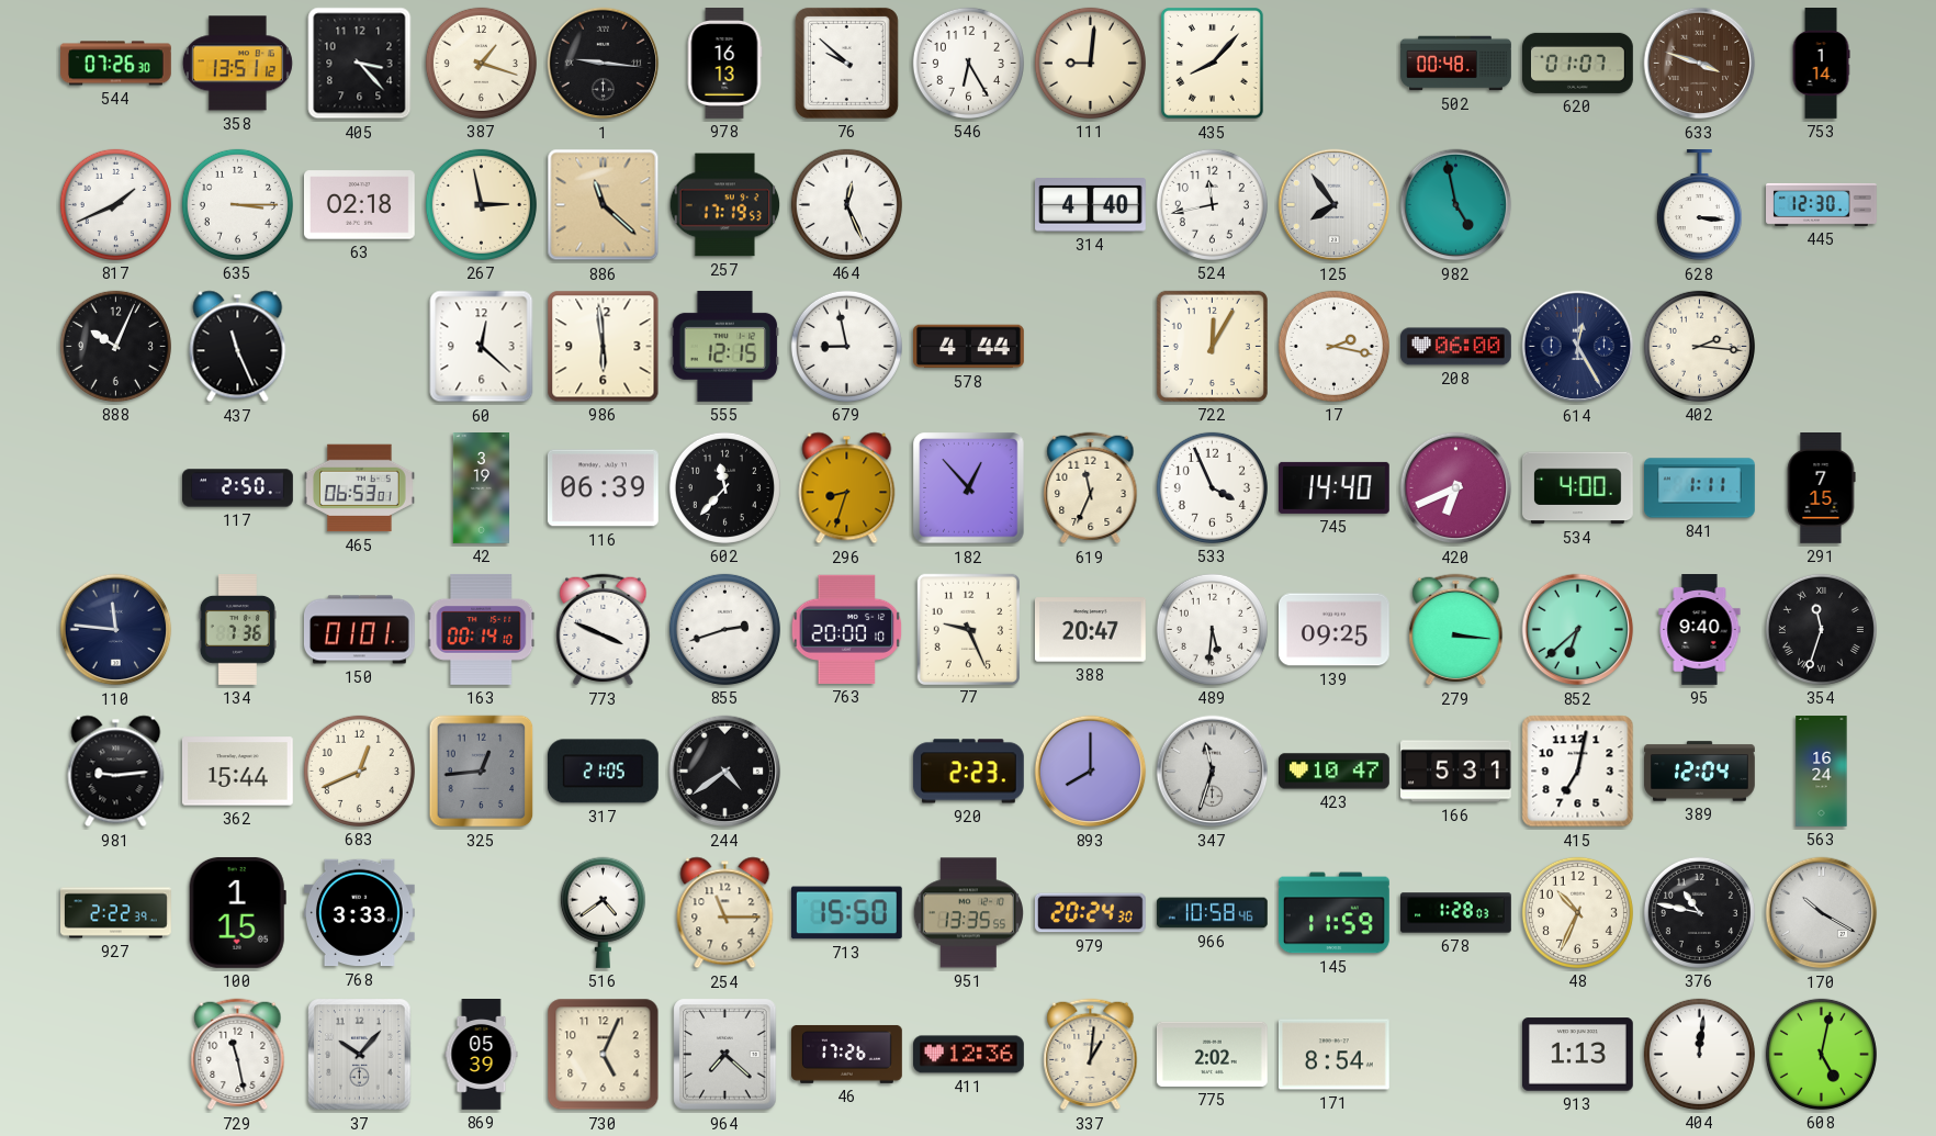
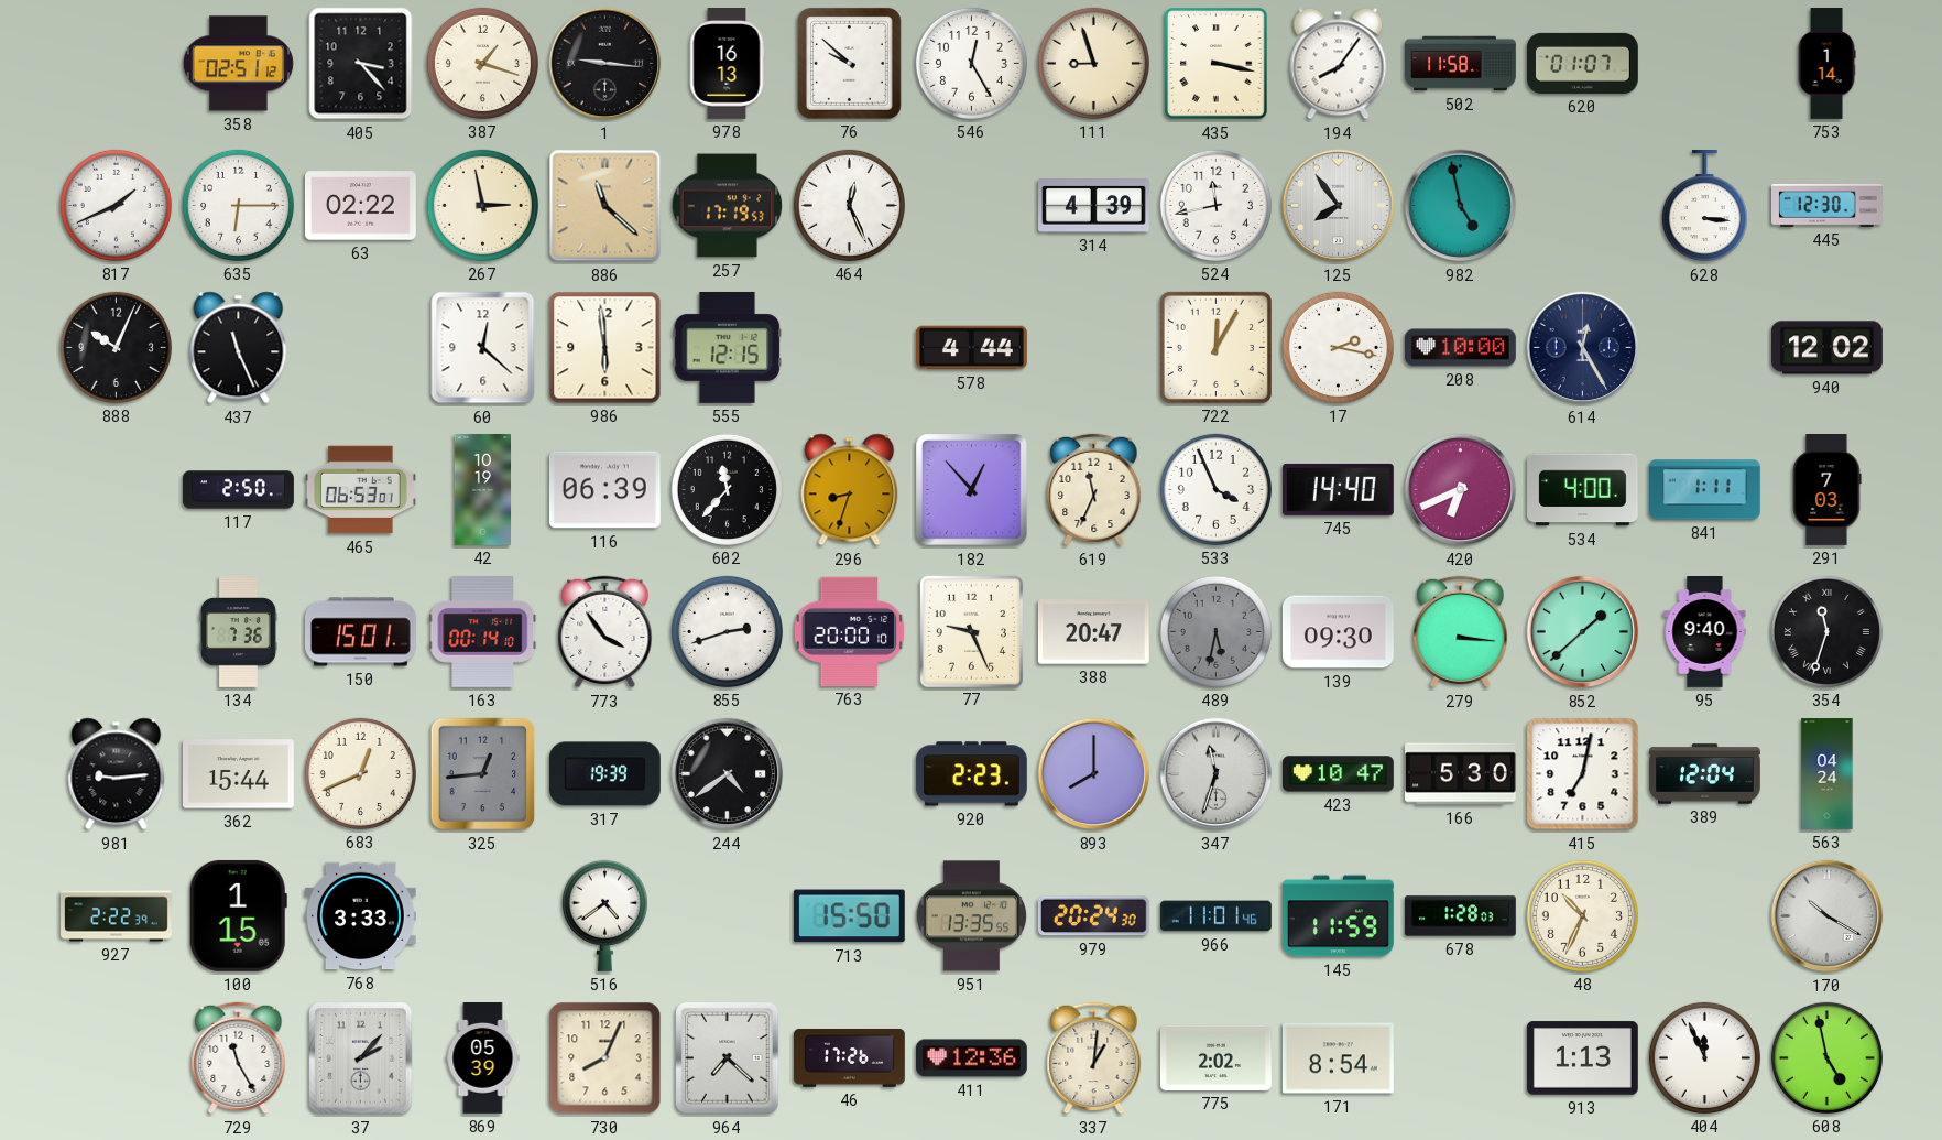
544: 07:26 -> none
358: 13:51 -> 02:51
546: 6:25 -> 12:25
111: 9:01 -> 8:57
435: 8:07 -> 3:17
194: none -> 8:06
502: 00:48 -> 11:58
633: 3:48 -> none
635: 3:15 -> 6:15
63: 02:18 -> 02:22
314: 4:40 -> 4:39
679: 8:58 -> none
208: 06:00 -> 10:00
402: 2:16 -> none
940: none -> 12:02
42: 3:19 -> 10:19
291: 7:15 -> 7:03
110: 11:46 -> none
150: 01:01 -> 15:01
773: 3:49 -> 3:54
489: 5:31 -> 5:32
489 dial: white -> grey
139: 09:25 -> 09:30
852: 6:38 -> 1:38
317: 21:05 -> 19:39
166: 5:31 -> 5:30
563: 16:24 -> 04:24
254: 11:15 -> none
966: 10:58 -> 11:01
376: 10:47 -> none
729: 11:28 -> 11:25
37: 10:07 -> 2:07
730: 5:04 -> 8:04
404: 12:01 -> 11:56
608: 5:02 -> 4:58
